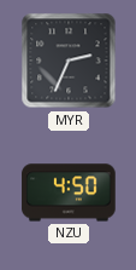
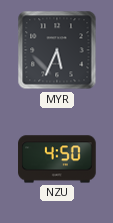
MYR: 2:34 -> 5:34
